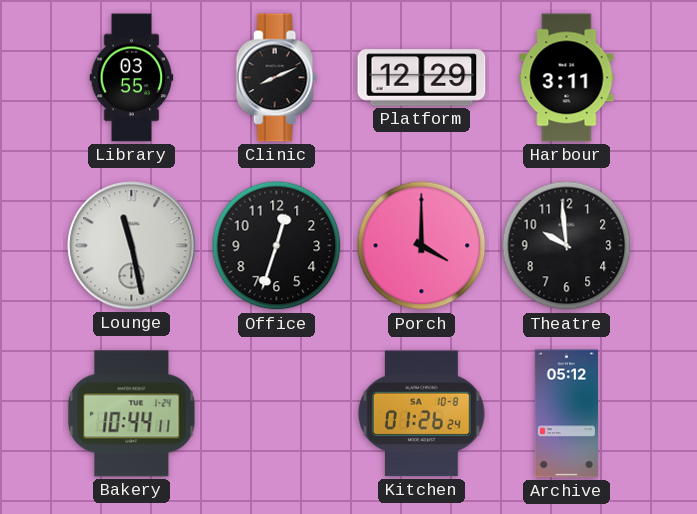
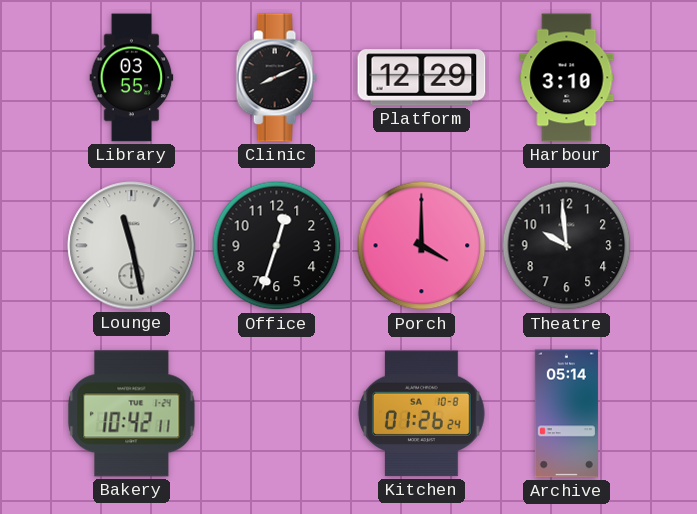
Harbour: 3:11 -> 3:10
Bakery: 10:44 -> 10:42
Archive: 05:12 -> 05:14
